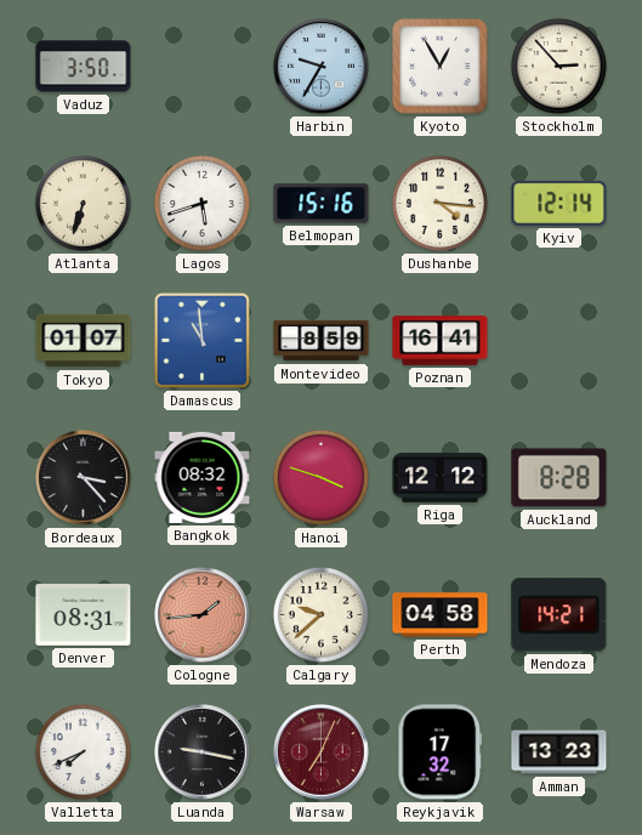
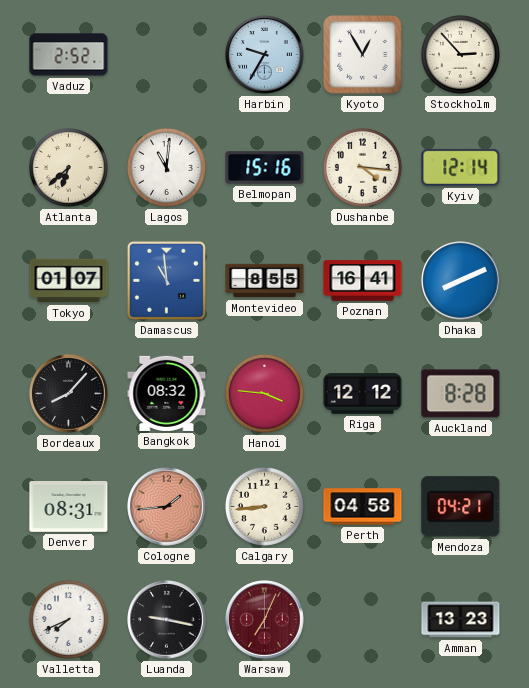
Vaduz: 3:50 -> 2:52
Atlanta: 6:33 -> 6:38
Lagos: 5:42 -> 11:01
Montevideo: 8:59 -> 8:55
Dhaka: none -> 8:11
Bordeaux: 3:23 -> 8:07
Hanoi: 3:48 -> 3:46
Calgary: 9:38 -> 8:44
Mendoza: 14:21 -> 04:21
Reykjavik: 17:32 -> none
